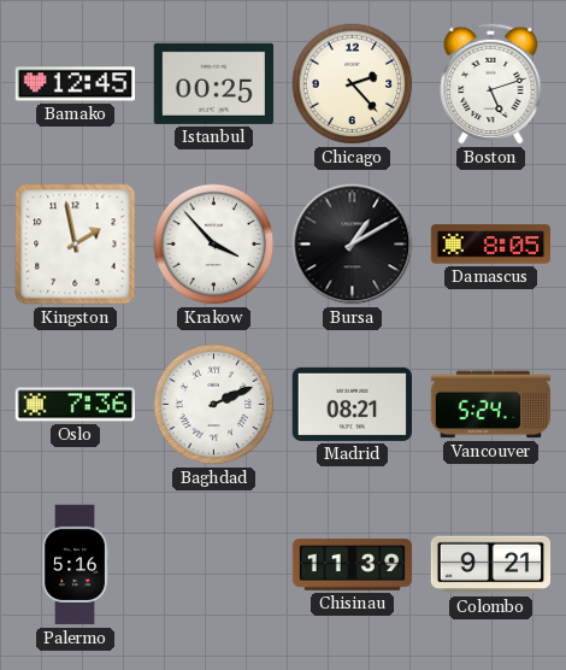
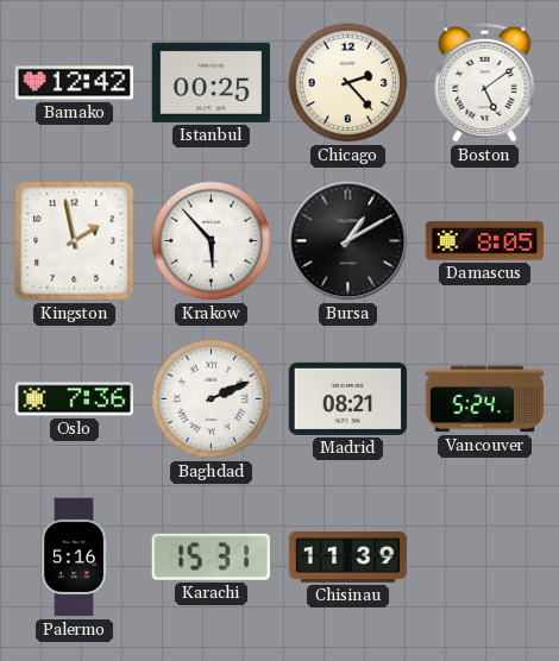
Bamako: 12:45 -> 12:42
Boston: 5:12 -> 5:09
Krakow: 3:53 -> 5:53
Karachi: none -> 15:31
Colombo: 9:21 -> none
